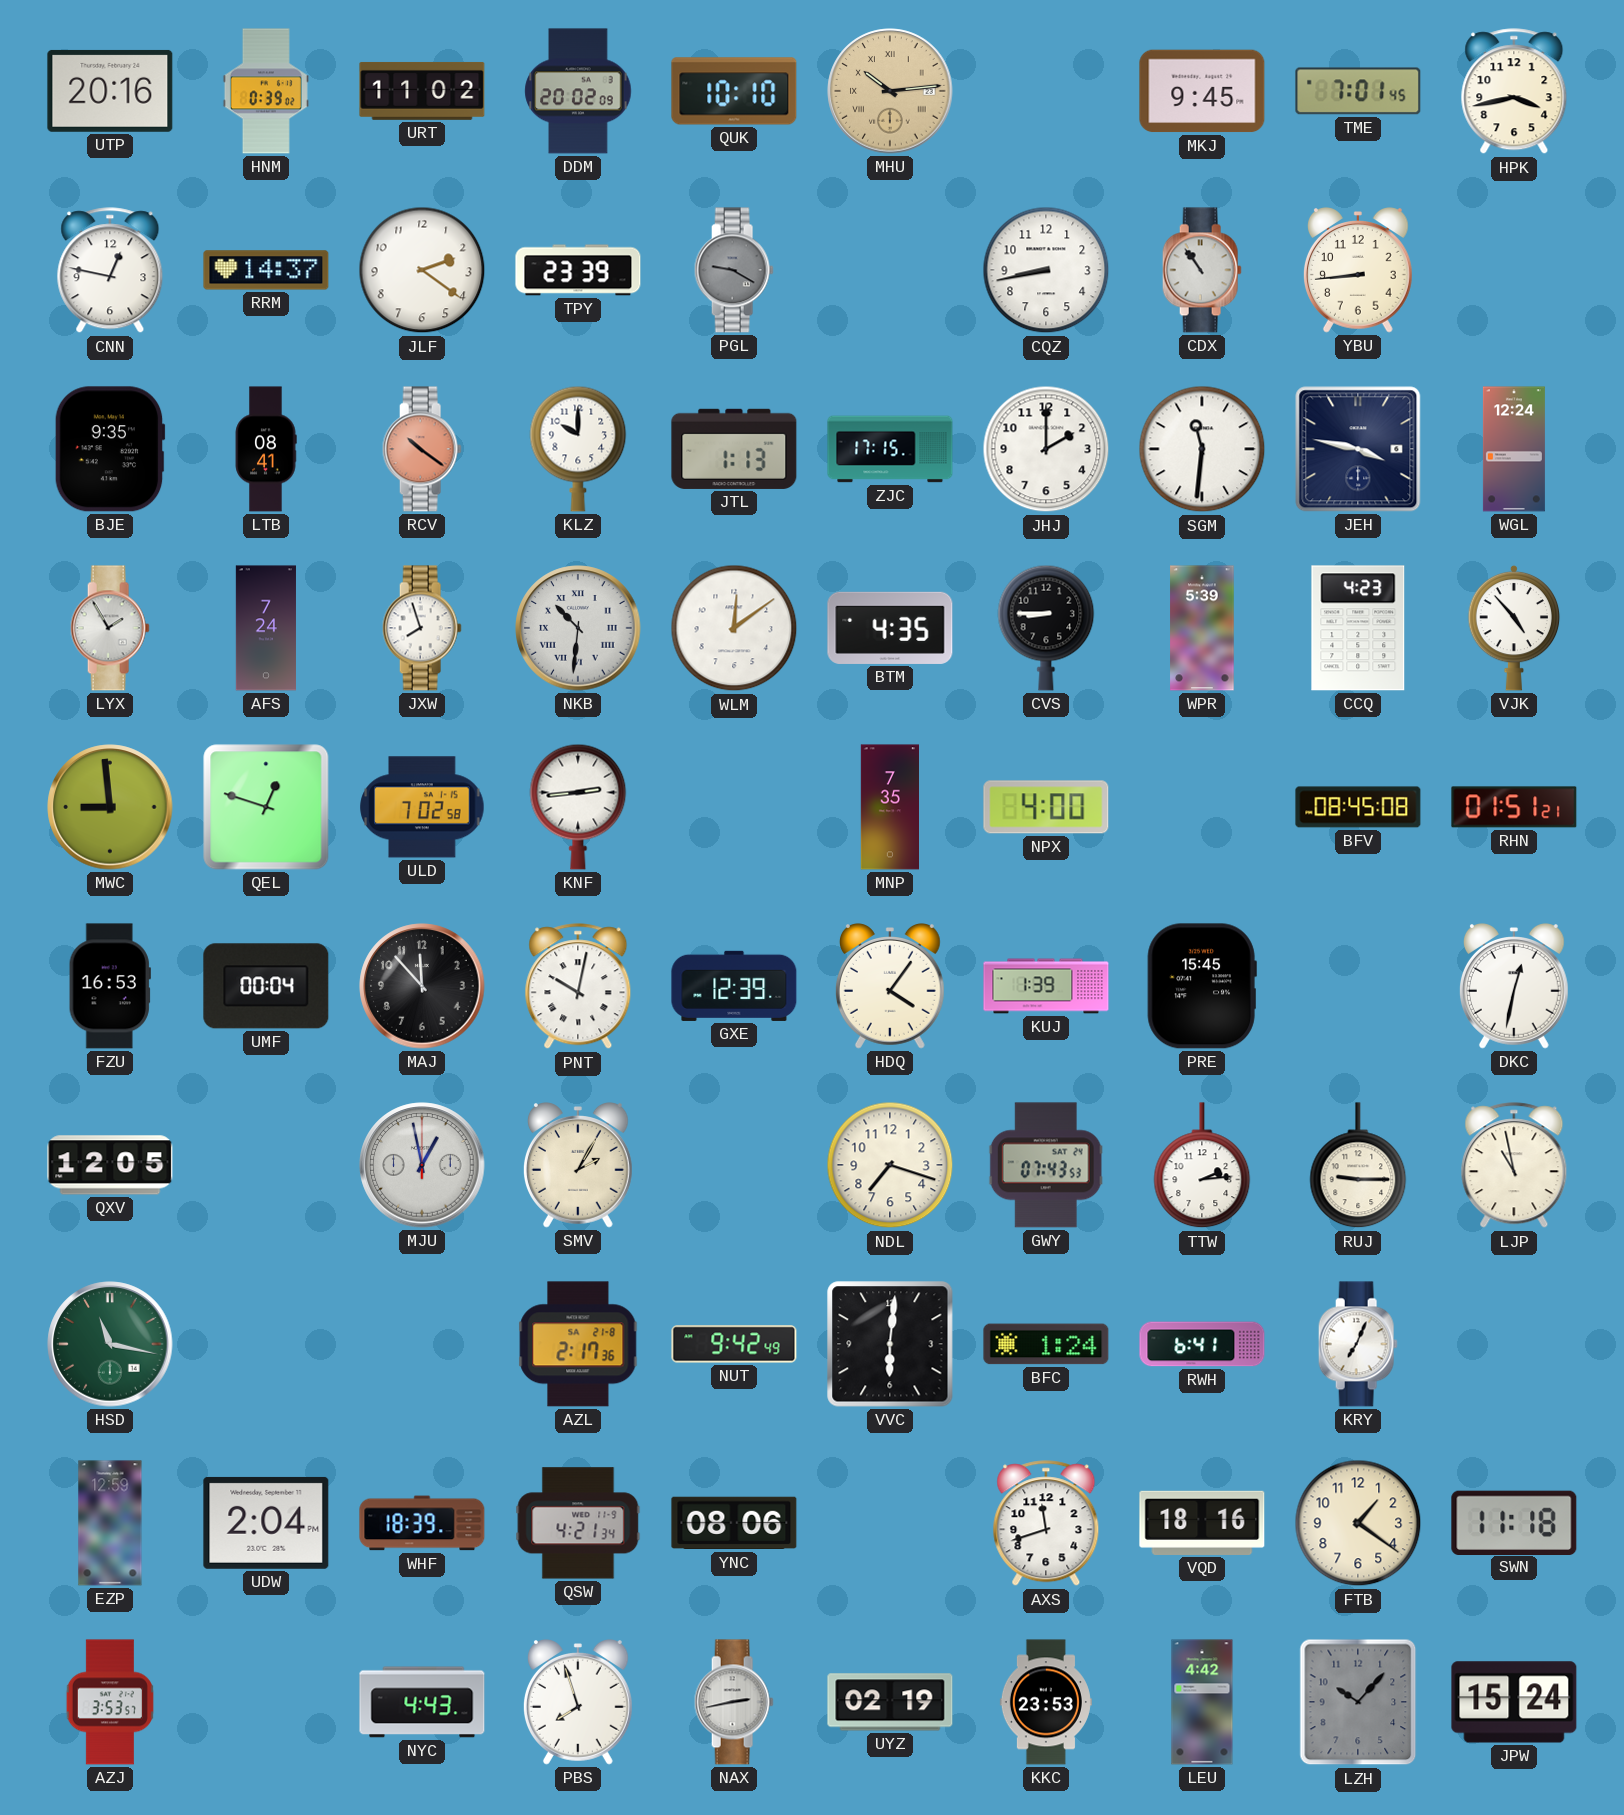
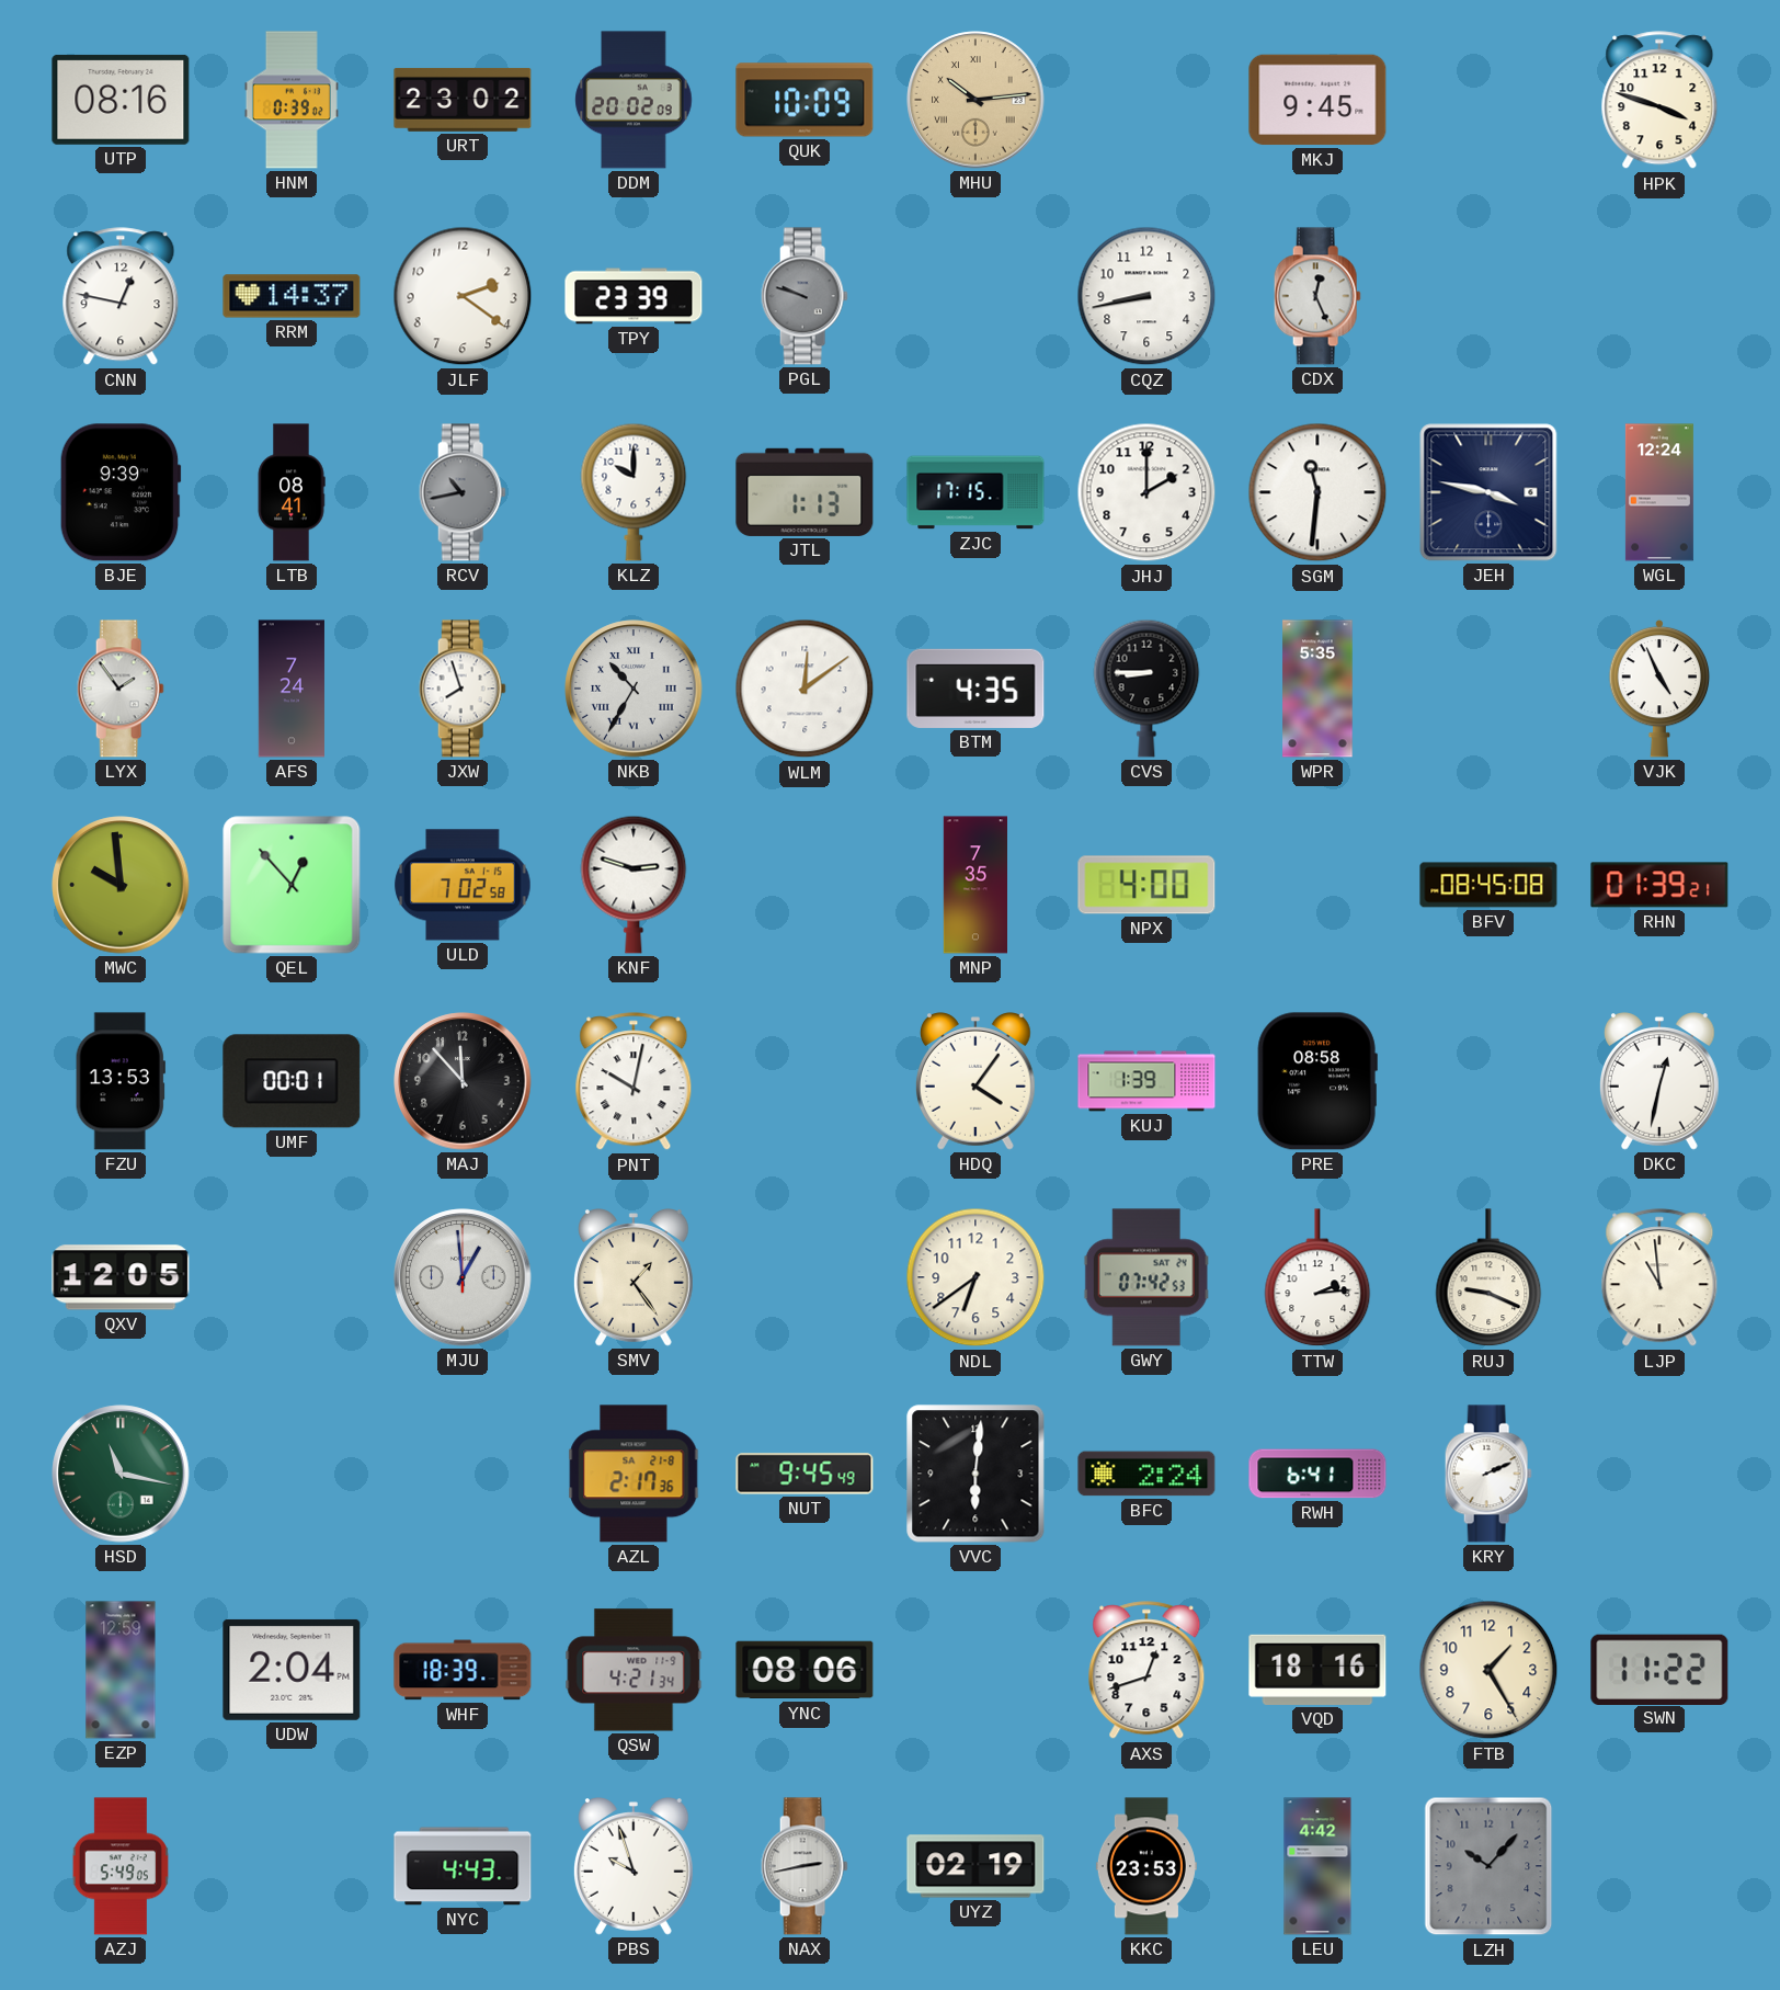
UTP: 20:16 -> 08:16
URT: 11:02 -> 23:02
QUK: 10:10 -> 10:09
TME: 7:01 -> none
HPK: 3:43 -> 3:48
PGL: 9:20 -> 9:48
CDX: 10:54 -> 12:26
YBU: 8:44 -> none
BJE: 9:35 -> 9:39
RCV: 10:21 -> 10:43
RCV dial: salmon -> grey
LYX: 1:55 -> 1:54
NKB: 10:31 -> 10:35
WPR: 5:39 -> 5:35
CCQ: 4:23 -> none
VJK: 4:53 -> 4:56
MWC: 8:59 -> 9:59
QEL: 12:48 -> 12:53
KNF: 2:44 -> 2:48
RHN: 01:51 -> 01:39
FZU: 16:53 -> 13:53
UMF: 00:04 -> 00:01
GXE: 12:39 -> none
PRE: 15:45 -> 08:58
MJU: 12:58 -> 12:59
SMV: 2:05 -> 1:24
NDL: 7:18 -> 6:39
GWY: 07:43 -> 07:42
RUJ: 9:15 -> 9:19
LJP: 10:58 -> 10:59
NUT: 9:42 -> 9:45
BFC: 1:24 -> 2:24
KRY: 7:04 -> 2:11
AXS: 11:42 -> 12:42
FTB: 1:21 -> 1:25
SWN: 11:18 -> 11:22
AZJ: 3:53 -> 5:49
PBS: 7:57 -> 9:57
JPW: 15:24 -> none
